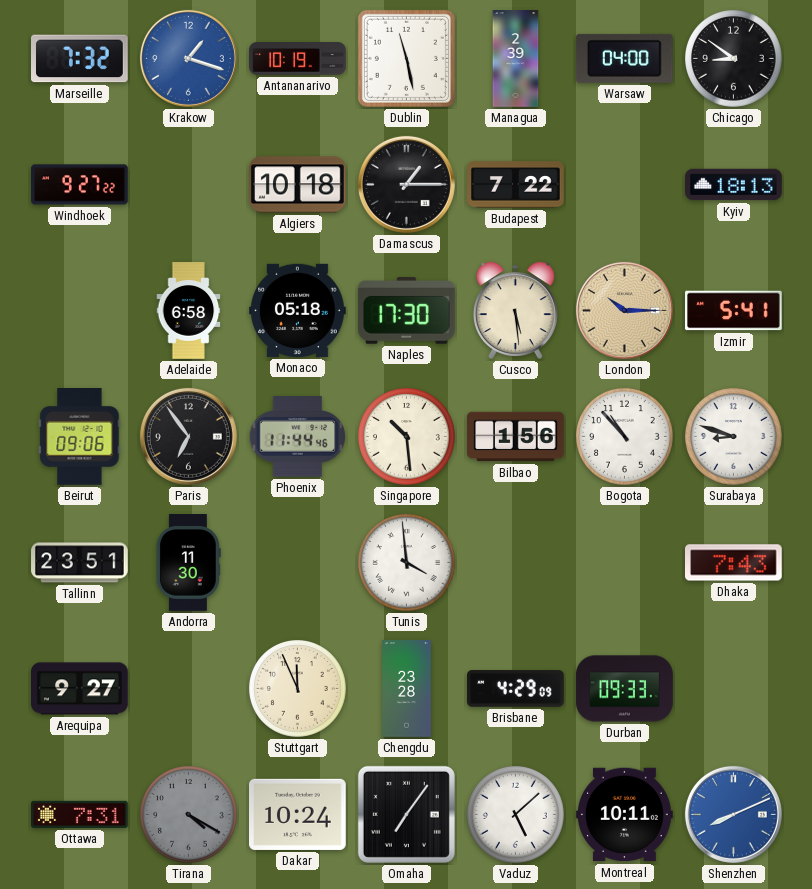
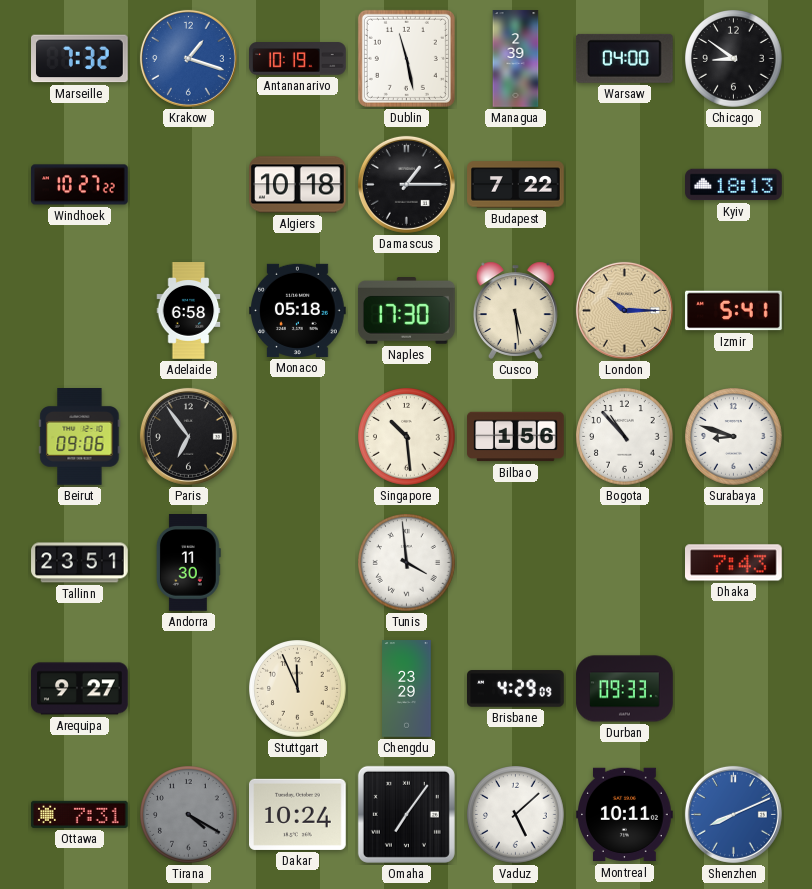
Windhoek: 9:27 -> 10:27
Phoenix: 11:44 -> none
Chengdu: 23:28 -> 23:29
